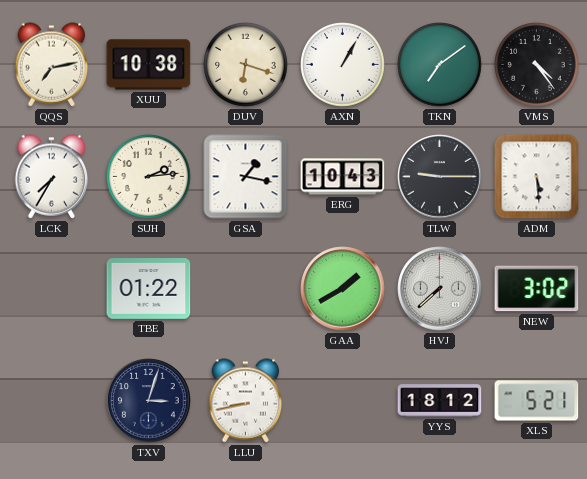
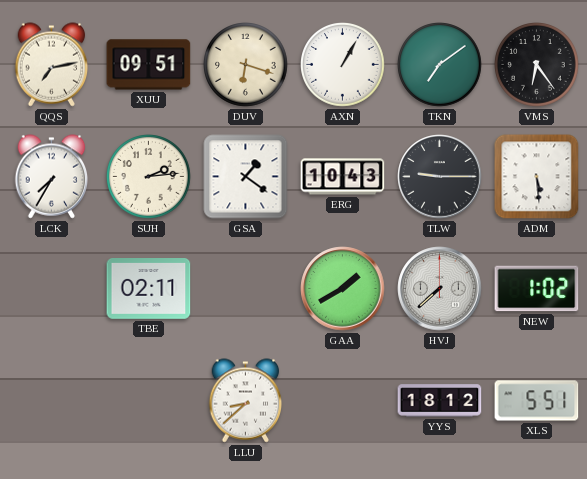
XUU: 10:38 -> 09:51
VMS: 4:24 -> 6:24
GSA: 1:17 -> 1:21
TBE: 01:22 -> 02:11
NEW: 3:02 -> 1:02
TXV: 3:03 -> none
LLU: 8:43 -> 8:38
XLS: 5:21 -> 5:51
